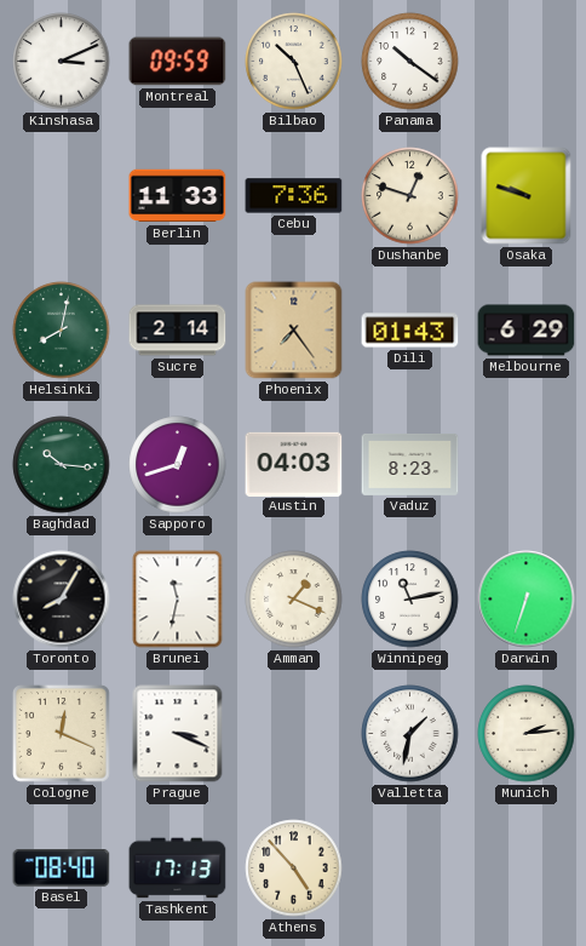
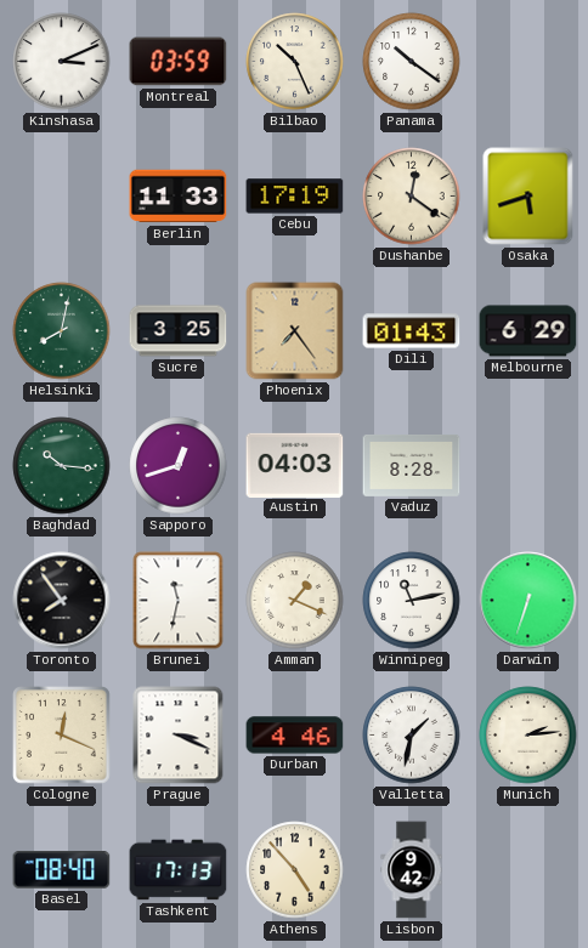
Montreal: 09:59 -> 03:59
Cebu: 7:36 -> 17:19
Dushanbe: 12:48 -> 12:21
Osaka: 9:48 -> 5:42
Sucre: 2:14 -> 3:25
Vaduz: 8:23 -> 8:28
Toronto: 8:05 -> 7:54
Durban: none -> 4:46
Lisbon: none -> 9:42
